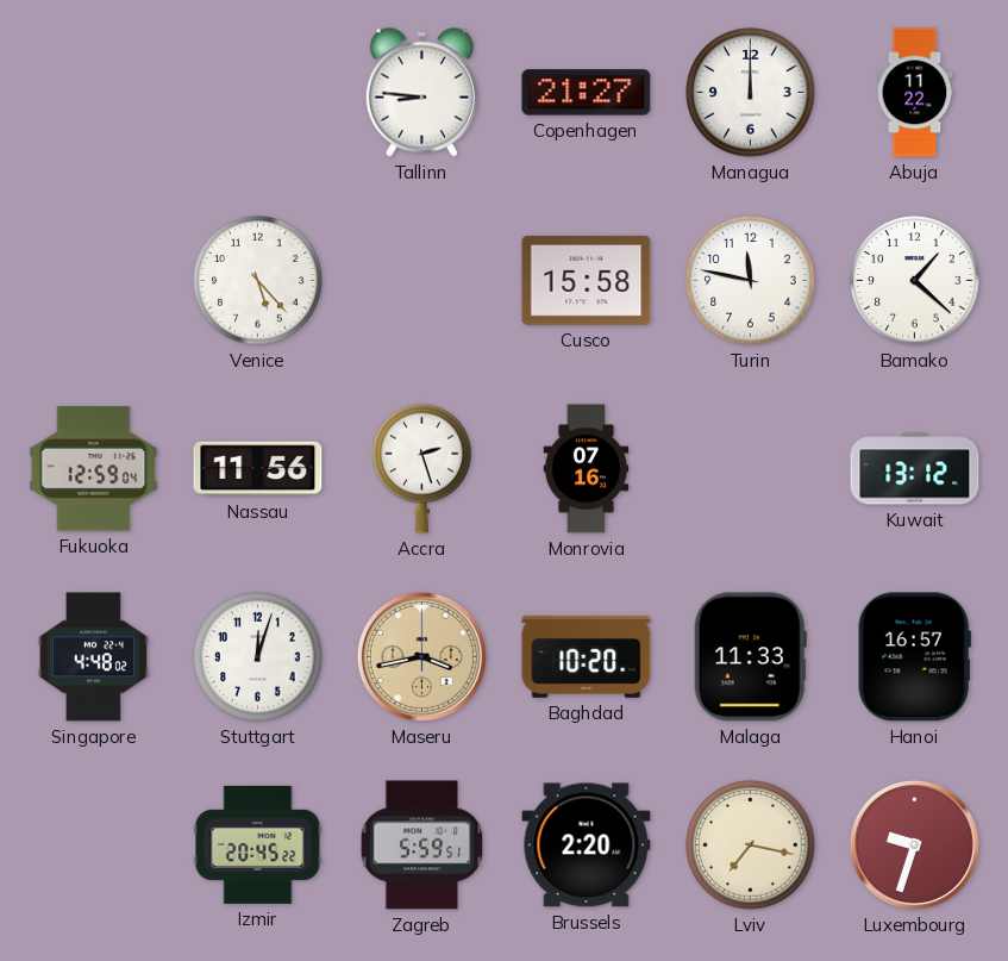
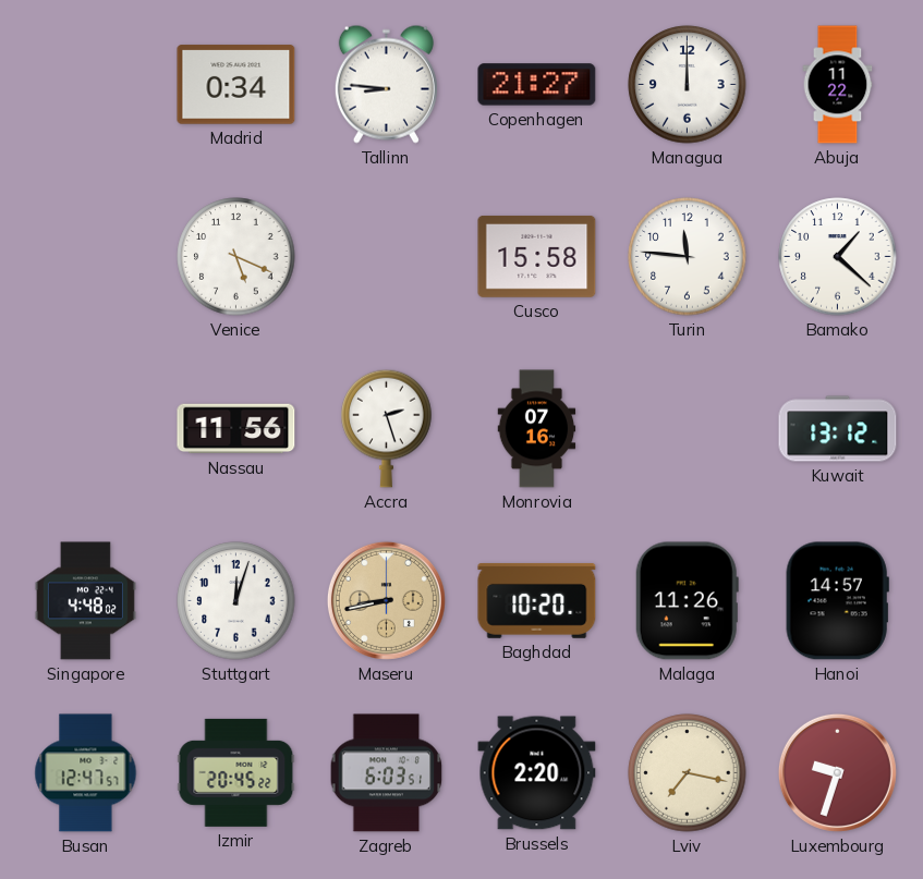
Madrid: none -> 0:34
Venice: 5:23 -> 5:19
Turin: 11:47 -> 11:46
Fukuoka: 12:59 -> none
Maseru: 3:43 -> 8:43
Malaga: 11:33 -> 11:26
Hanoi: 16:57 -> 14:57
Busan: none -> 12:47
Zagreb: 5:59 -> 6:03
